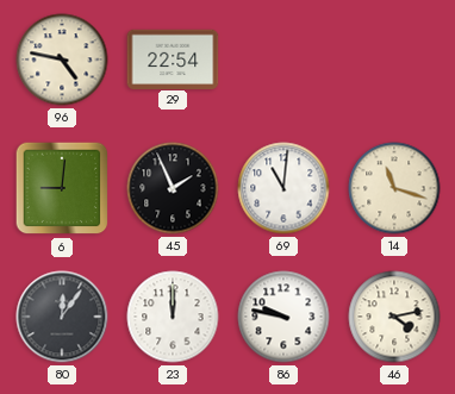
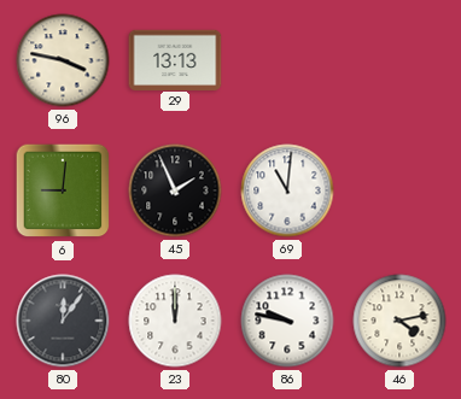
96: 4:47 -> 3:47
29: 22:54 -> 13:13
14: 11:18 -> none
